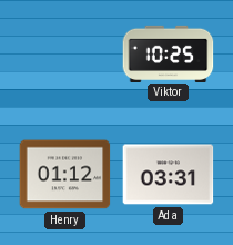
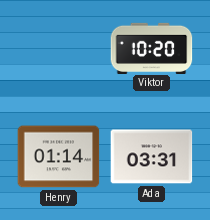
Viktor: 10:25 -> 10:20
Henry: 01:12 -> 01:14
